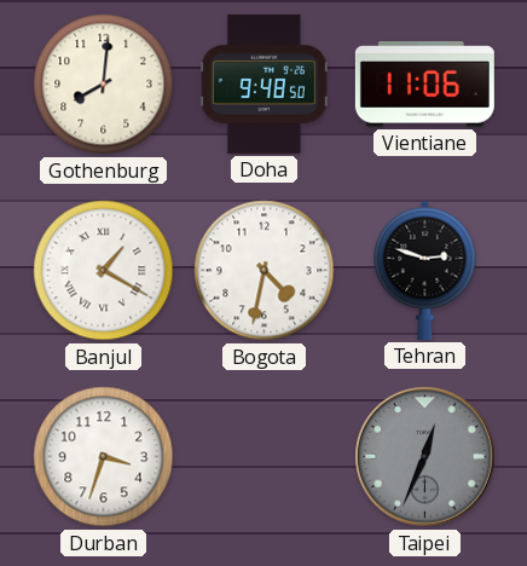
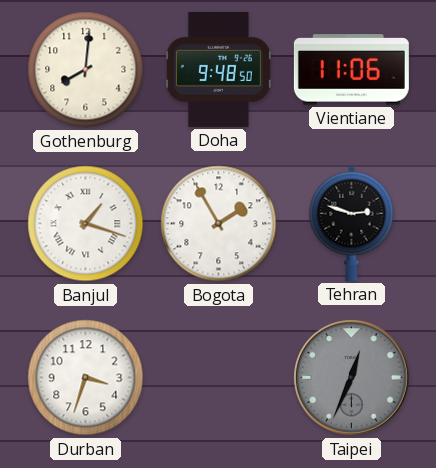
Banjul: 1:20 -> 1:18
Bogota: 4:32 -> 1:55
